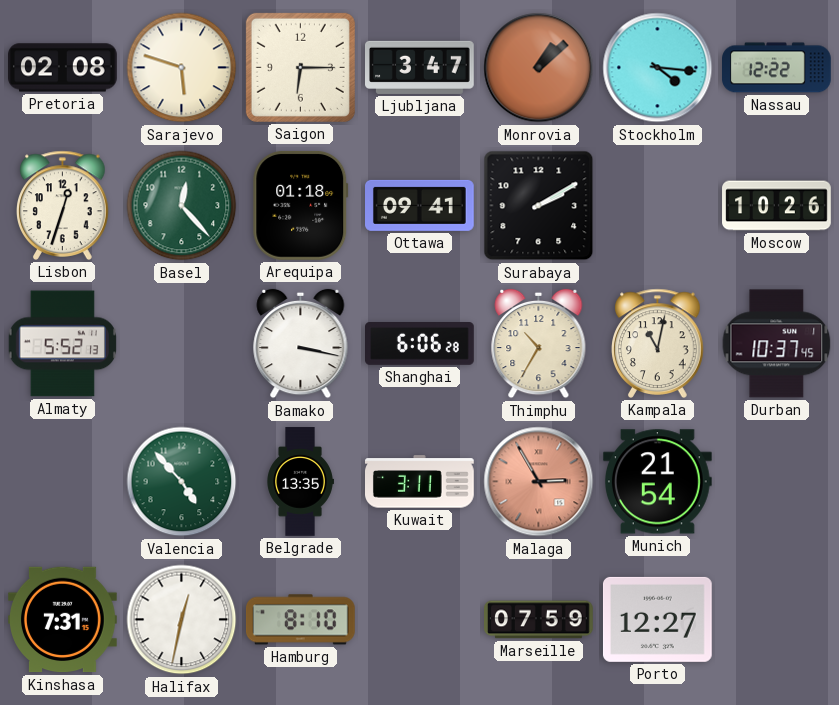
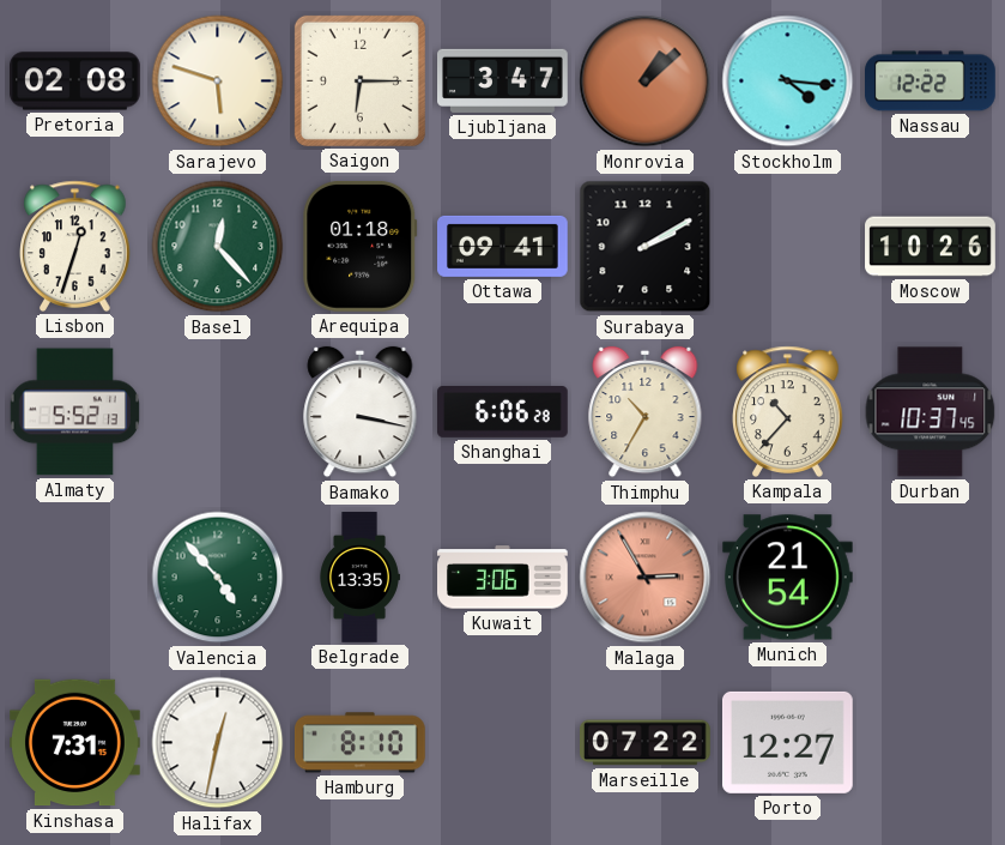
Kampala: 11:02 -> 10:37
Kuwait: 3:11 -> 3:06
Marseille: 07:59 -> 07:22
